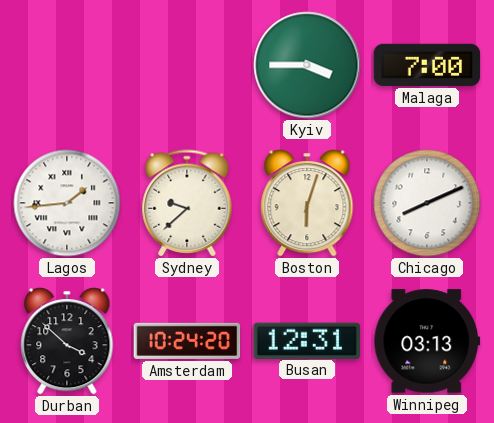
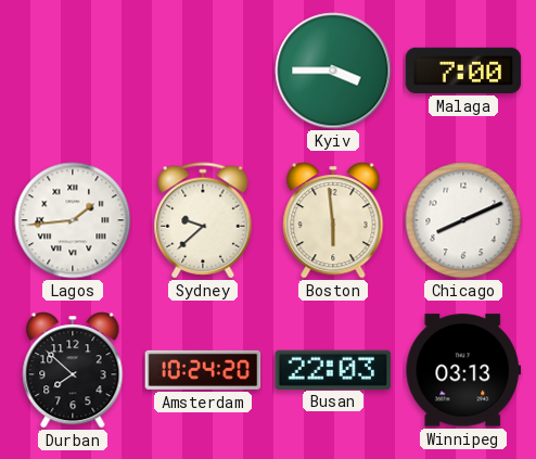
Boston: 6:03 -> 5:59
Durban: 3:52 -> 7:52
Busan: 12:31 -> 22:03
